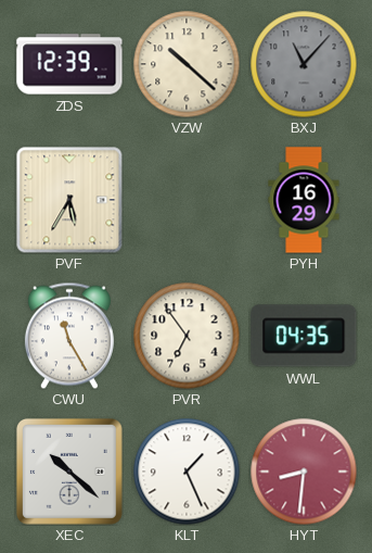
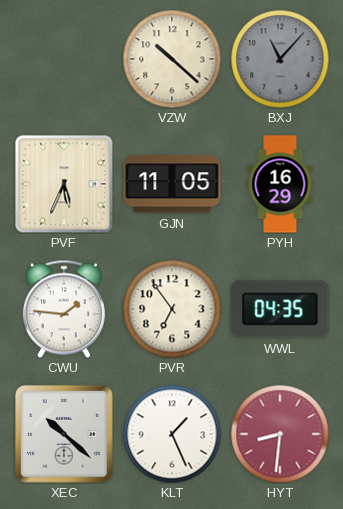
ZDS: 12:39 -> none
PVF: 5:35 -> 5:34
GJN: none -> 11:05
CWU: 11:25 -> 1:46
